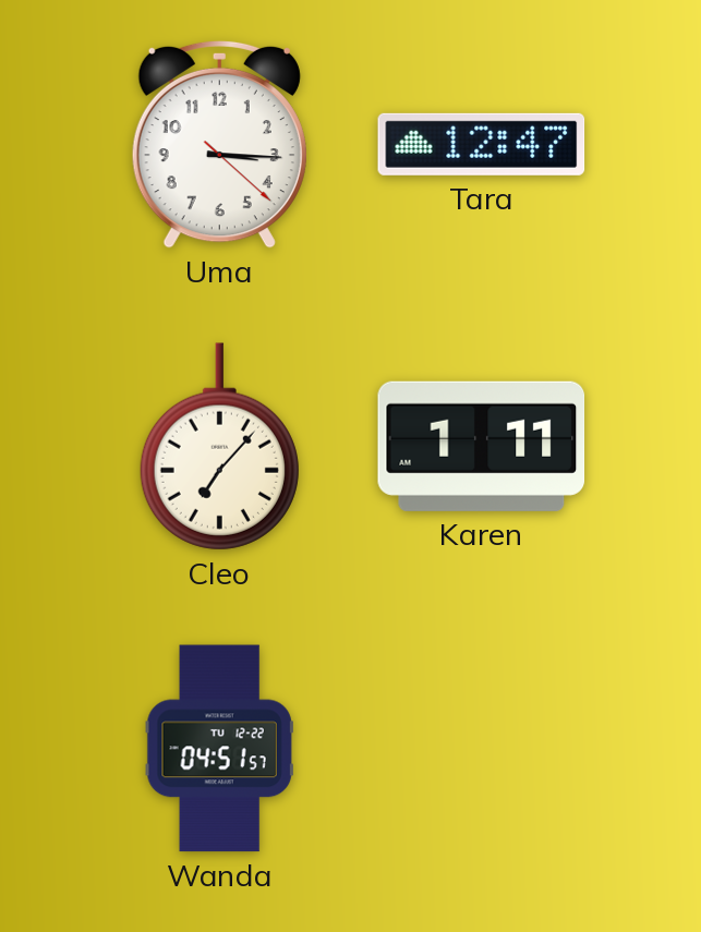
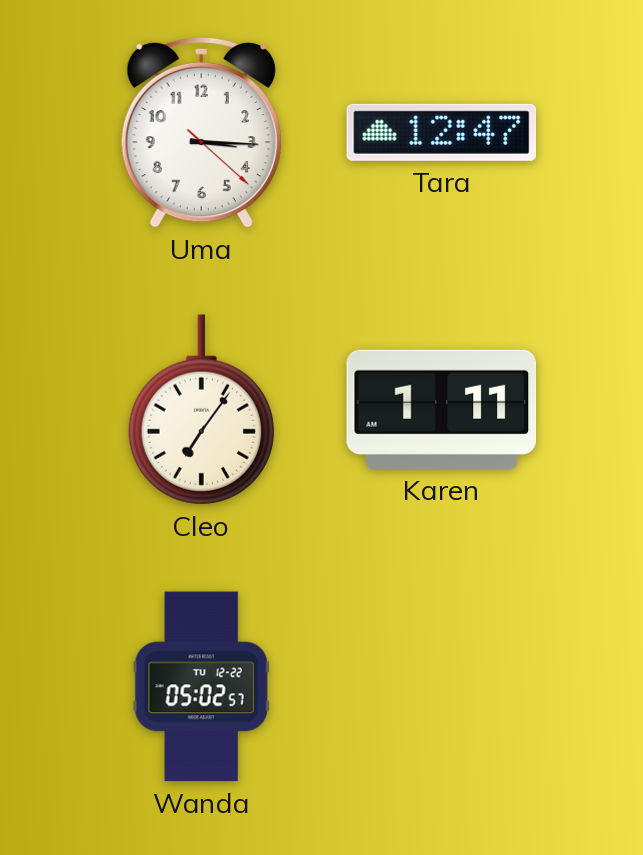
Cleo: 7:07 -> 7:06
Wanda: 04:51 -> 05:02
